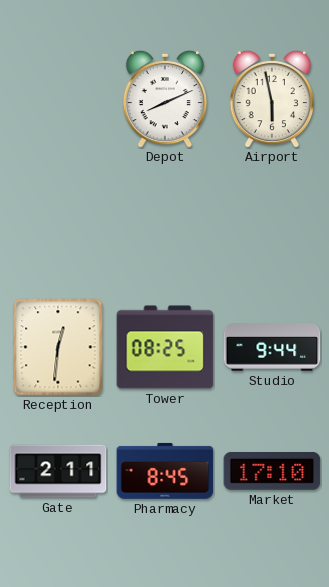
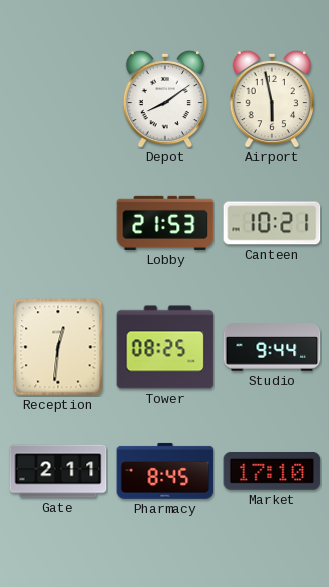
Depot: 8:11 -> 8:09
Lobby: none -> 21:53
Canteen: none -> 10:21
